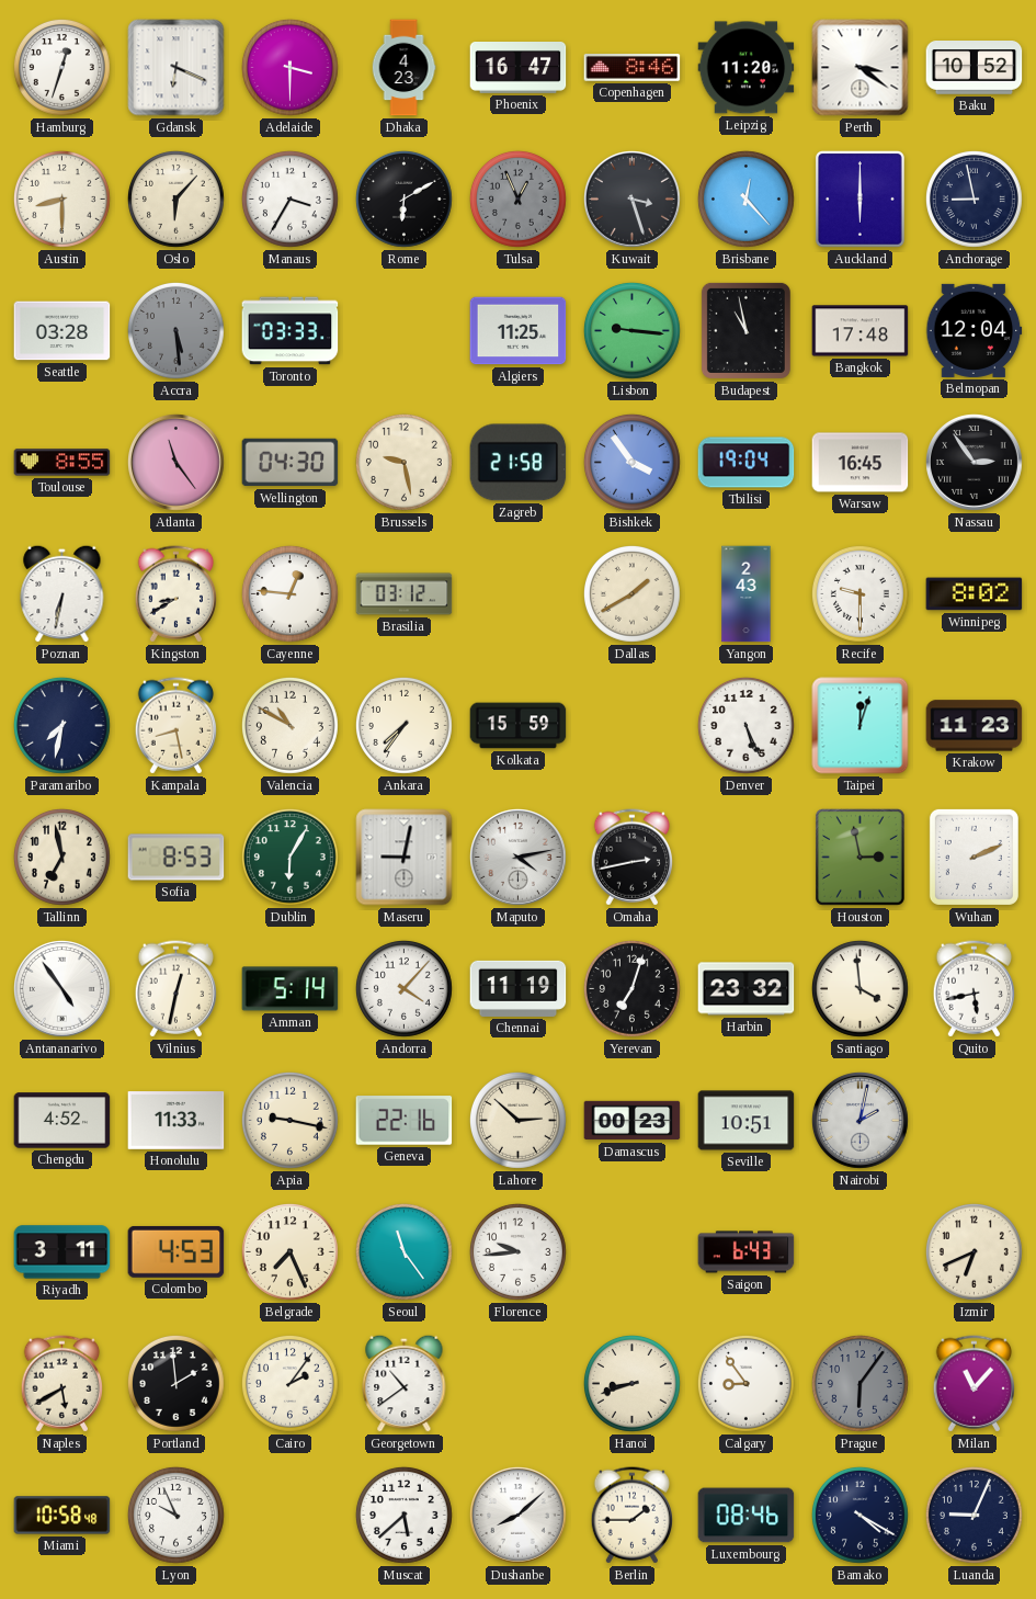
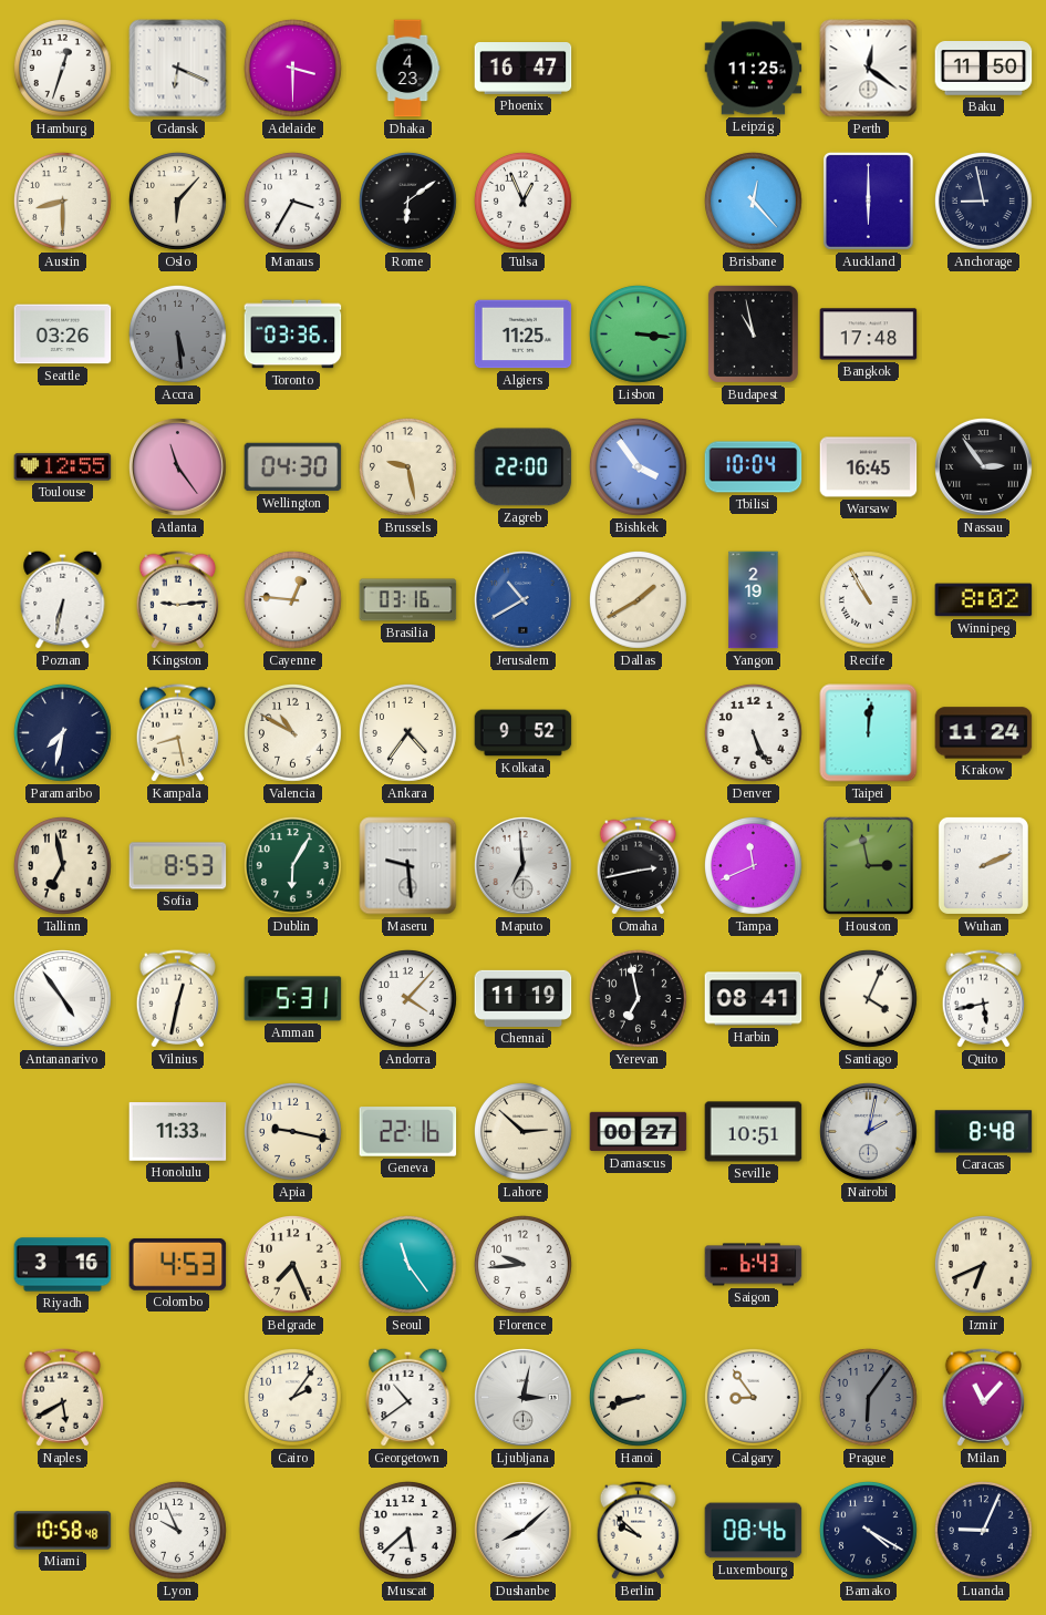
Copenhagen: 8:46 -> none
Leipzig: 11:20 -> 11:25
Perth: 3:21 -> 12:21
Baku: 10:52 -> 11:50
Rome: 6:10 -> 6:09
Tulsa dial: grey -> white
Kuwait: 3:27 -> none
Seattle: 03:28 -> 03:26
Toronto: 03:33 -> 03:36
Lisbon: 9:16 -> 3:16
Belmopan: 12:04 -> none
Toulouse: 8:55 -> 12:55
Zagreb: 21:58 -> 22:00
Tbilisi: 19:04 -> 10:04
Kingston: 8:40 -> 9:14
Brasilia: 03:12 -> 03:16
Jerusalem: none -> 10:40
Yangon: 2:43 -> 2:19
Recife: 9:30 -> 10:55
Ankara: 7:36 -> 4:36
Kolkata: 15:59 -> 9:52
Taipei: 12:03 -> 12:01
Krakow: 11:23 -> 11:24
Maseru: 9:02 -> 9:29
Maputo: 4:13 -> 6:59
Tampa: none -> 11:41
Amman: 5:14 -> 5:31
Yerevan: 7:03 -> 6:58
Harbin: 23:32 -> 08:41
Santiago: 3:59 -> 4:04
Chengdu: 4:52 -> none
Damascus: 00:23 -> 00:27
Caracas: none -> 8:48
Riyadh: 3:11 -> 3:16
Portland: 1:59 -> none
Ljubljana: none -> 3:02
Berlin: 1:45 -> 9:52
